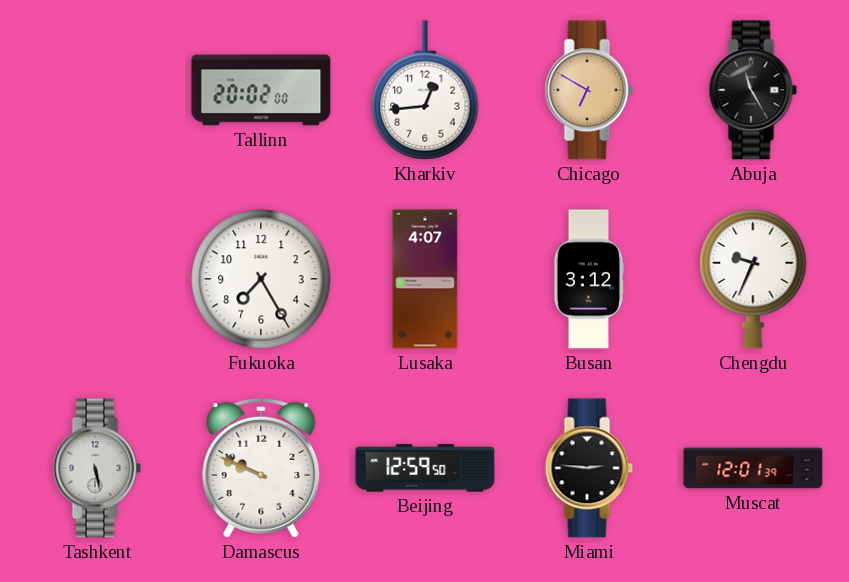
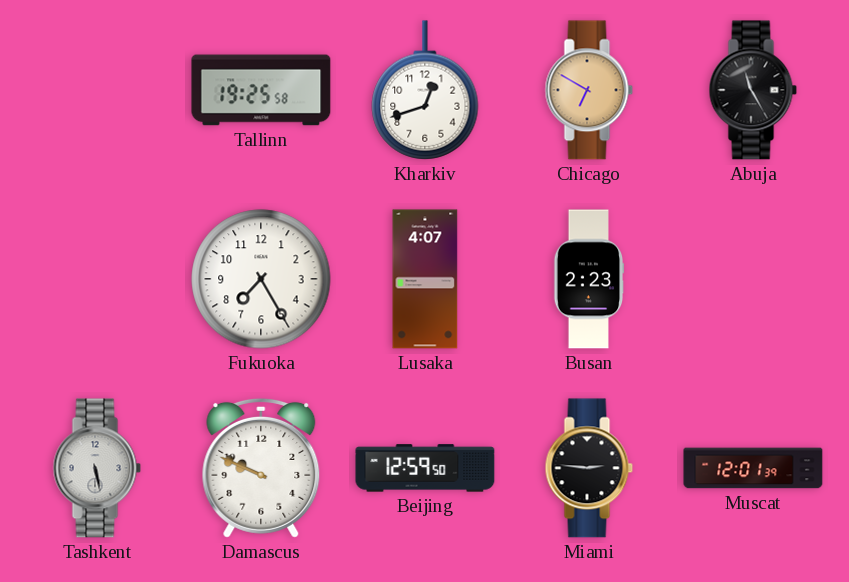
Tallinn: 20:02 -> 19:25
Kharkiv: 12:44 -> 12:42
Busan: 3:12 -> 2:23
Chengdu: 9:34 -> none
